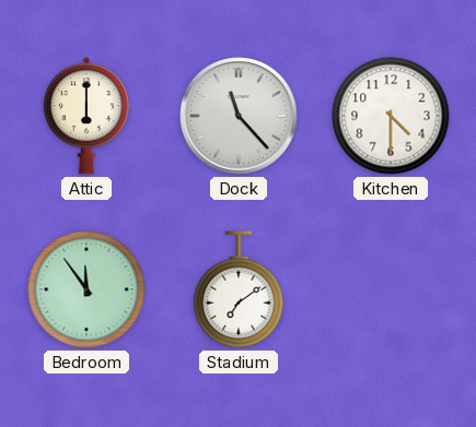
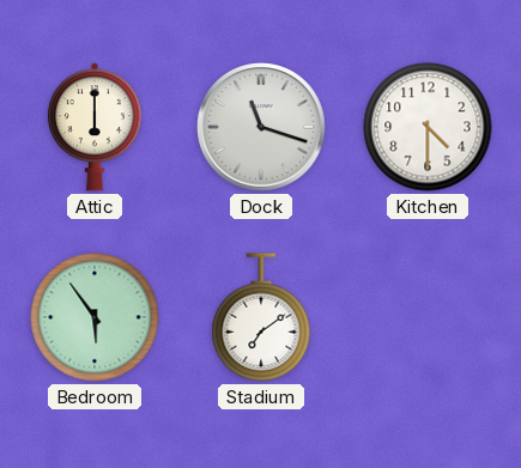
Dock: 11:23 -> 11:18
Bedroom: 11:54 -> 5:54
